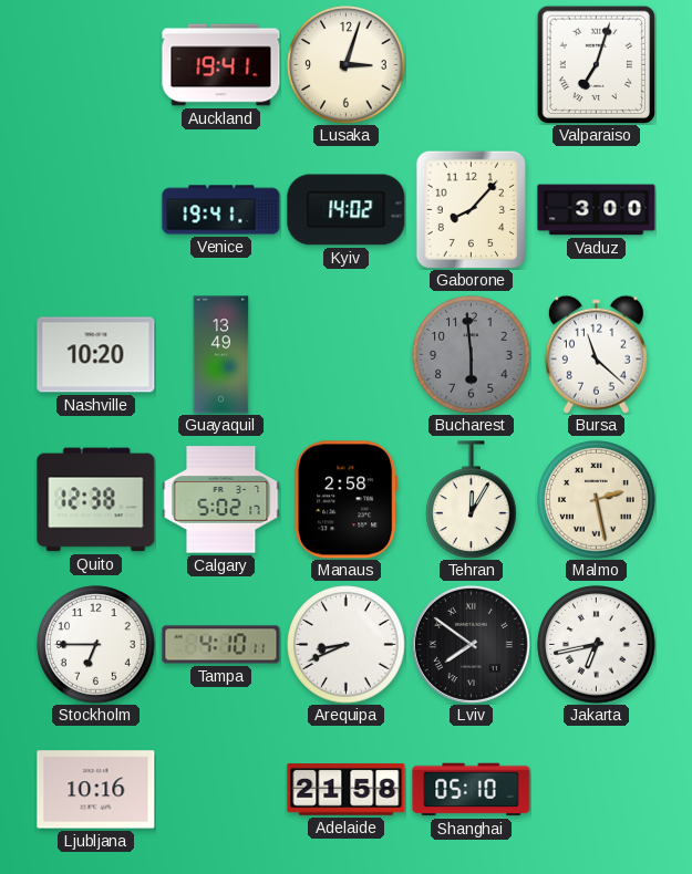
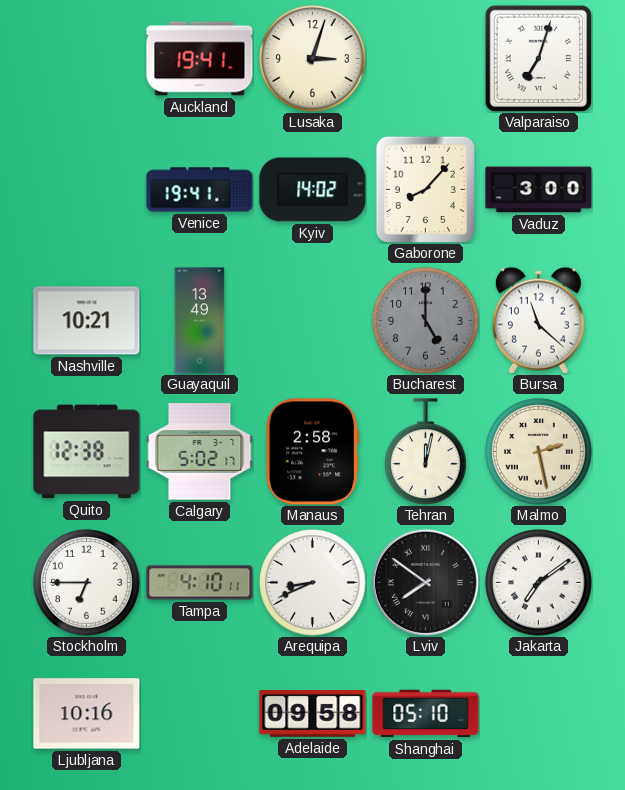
Nashville: 10:20 -> 10:21
Bucharest: 5:59 -> 5:00
Tehran: 12:05 -> 12:02
Jakarta: 6:43 -> 7:09
Adelaide: 21:58 -> 09:58
